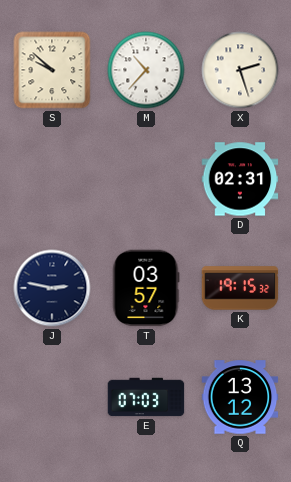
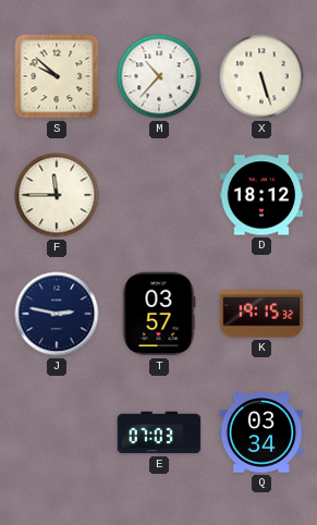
X: 2:27 -> 5:27
F: none -> 11:45
D: 02:31 -> 18:12
Q: 13:12 -> 03:34
